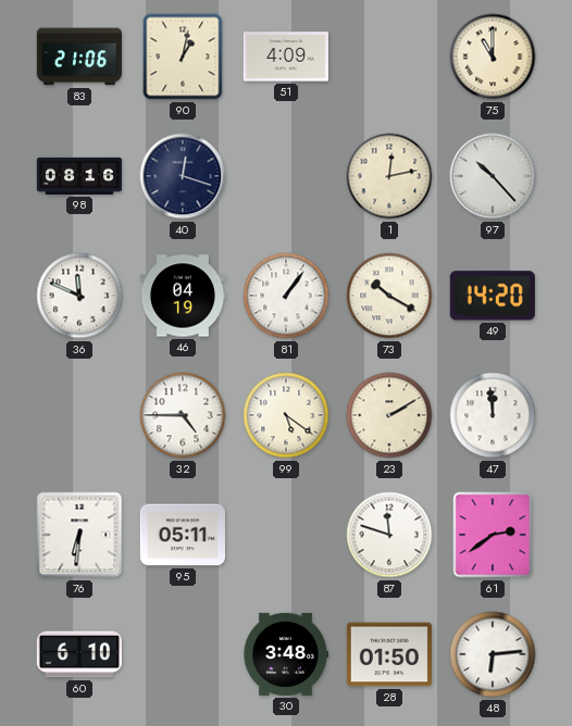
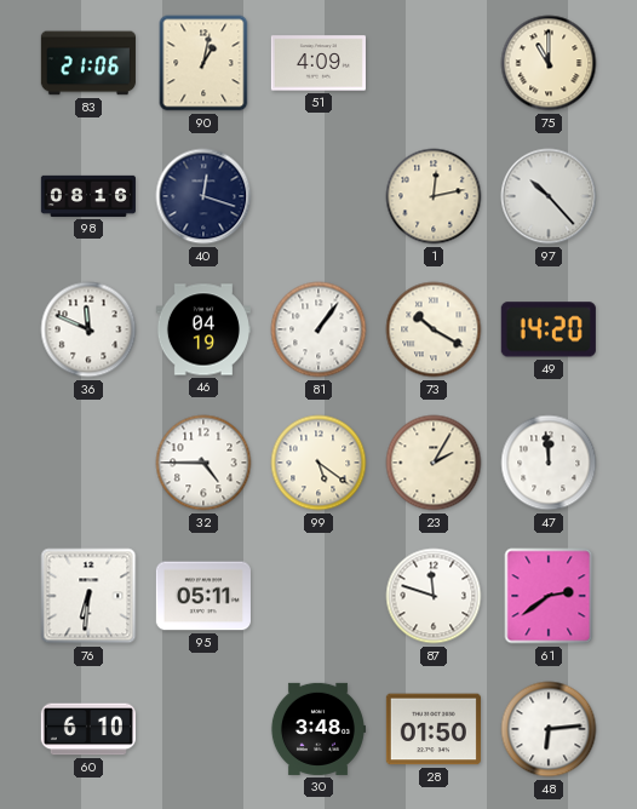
23: 2:10 -> 2:05
